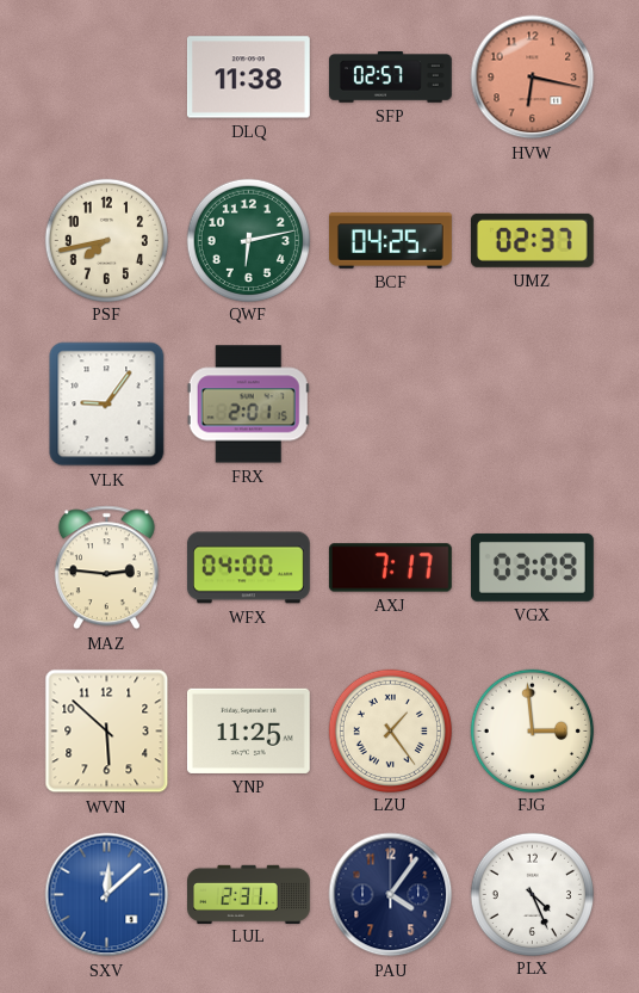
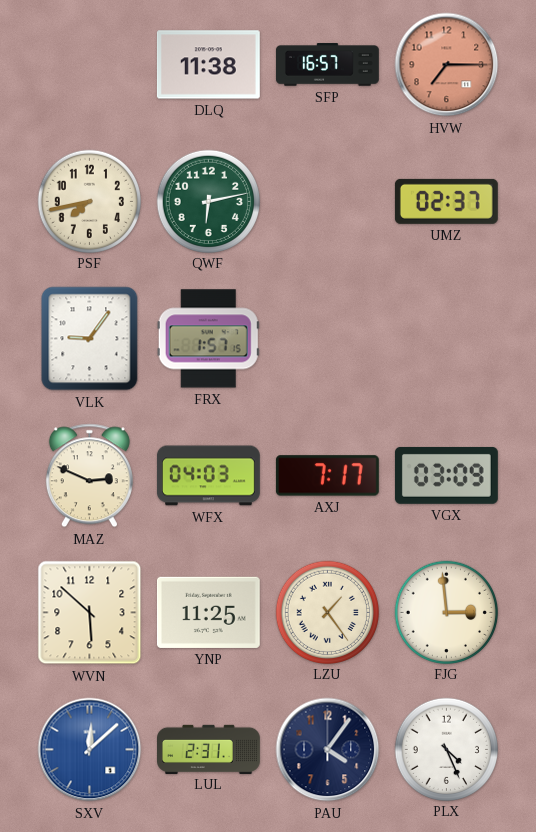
SFP: 02:57 -> 16:57
HVW: 6:17 -> 7:15
BCF: 04:25 -> none
FRX: 2:01 -> 1:57
MAZ: 2:46 -> 2:49
WFX: 04:00 -> 04:03
